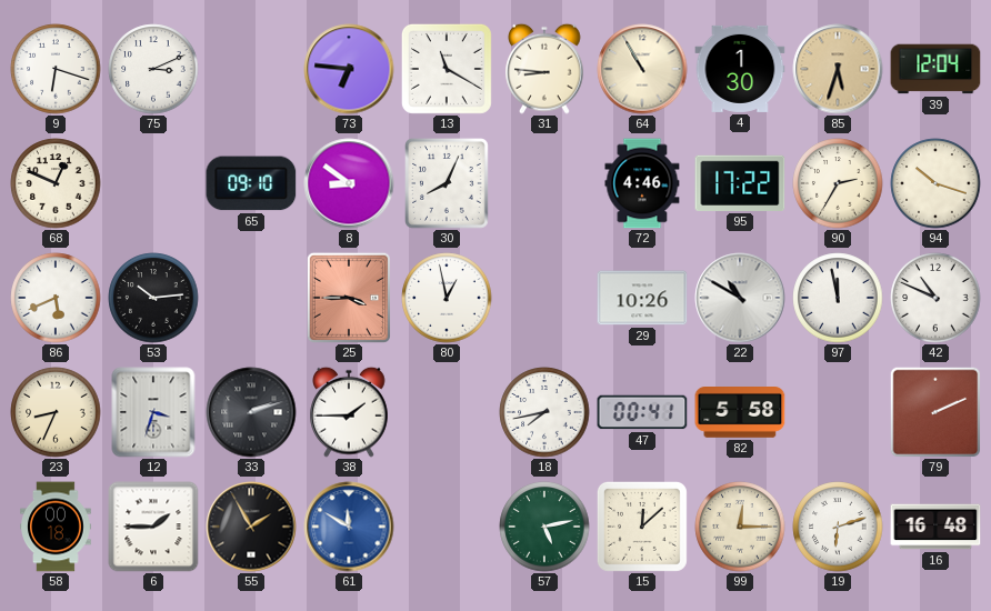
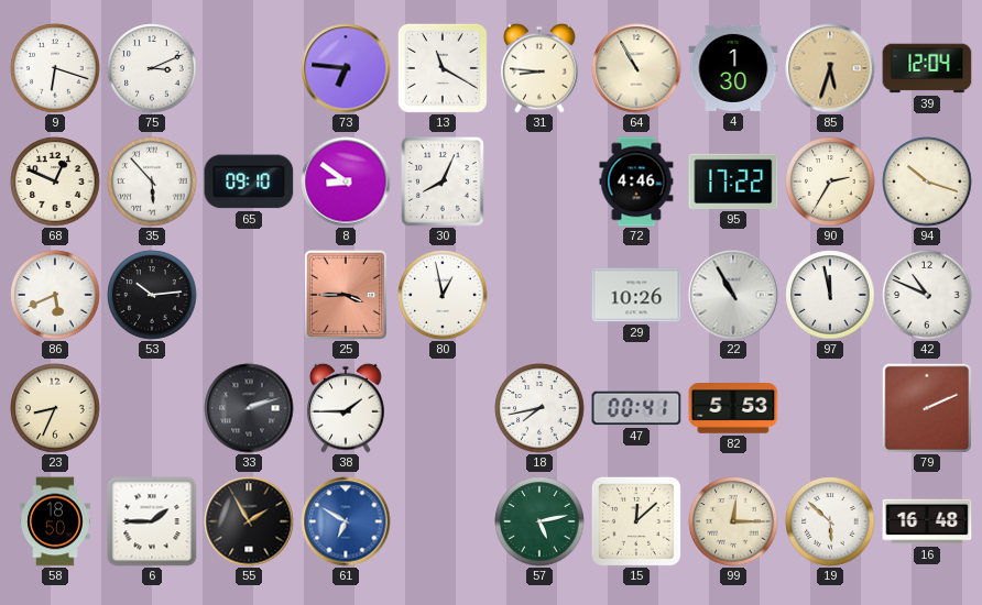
35: none -> 5:53
22: 10:50 -> 10:55
12: 3:33 -> none
82: 5:58 -> 5:53
58: 00:18 -> 18:50
61: 11:50 -> 6:50
19: 6:12 -> 5:52
